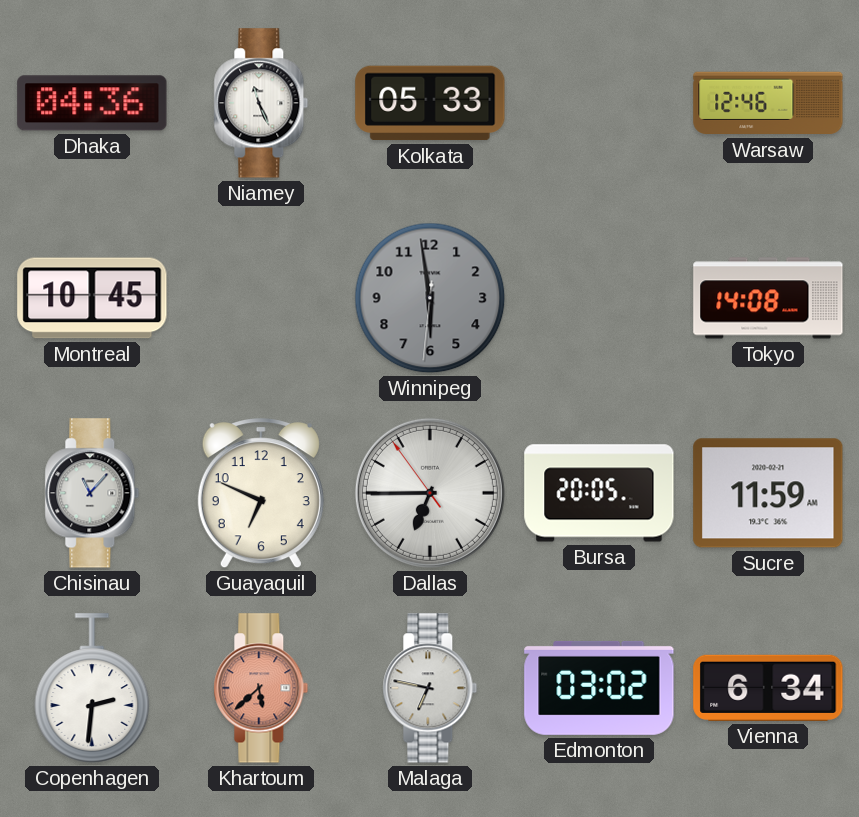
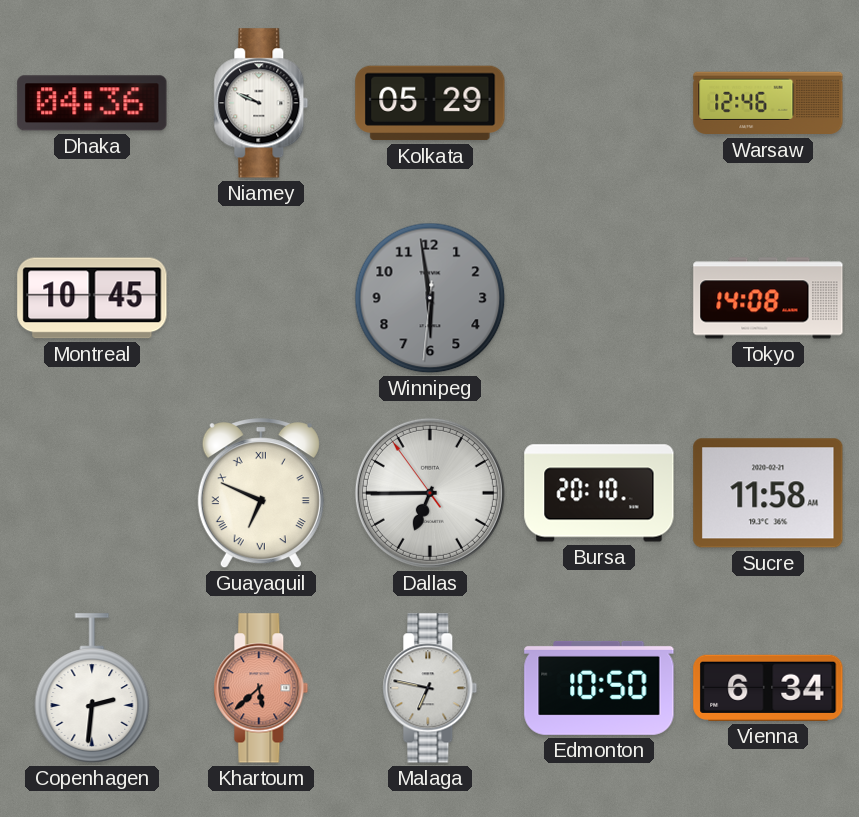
Niamey: 11:26 -> 9:49
Kolkata: 05:33 -> 05:29
Chisinau: 11:07 -> none
Guayaquil numerals: Arabic -> Roman
Bursa: 20:05 -> 20:10
Sucre: 11:59 -> 11:58
Edmonton: 03:02 -> 10:50
